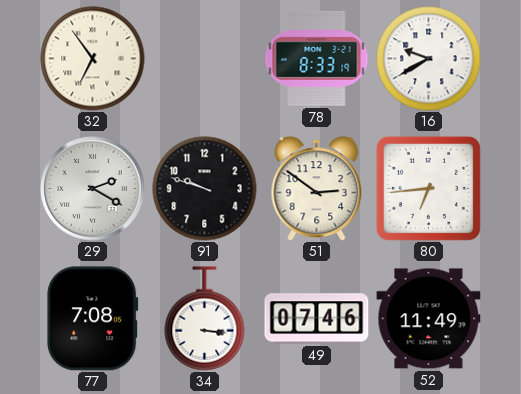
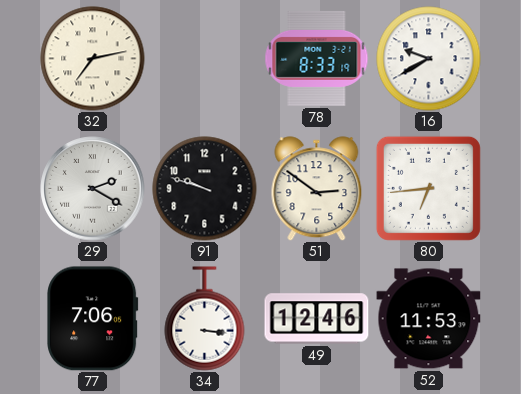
32: 6:54 -> 7:13
77: 7:08 -> 7:06
49: 07:46 -> 12:46
52: 11:49 -> 11:53
